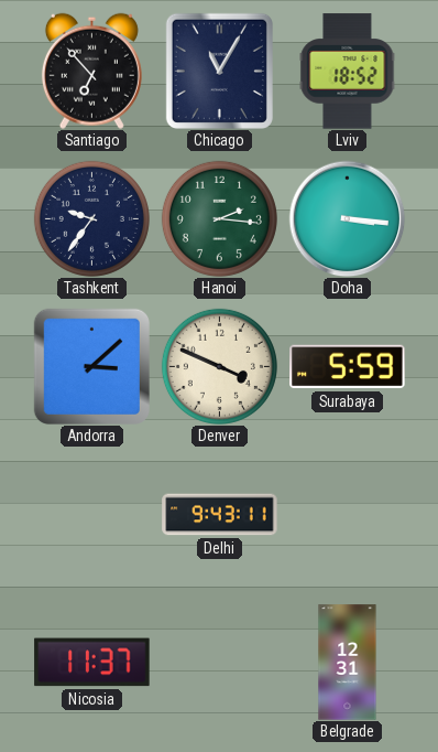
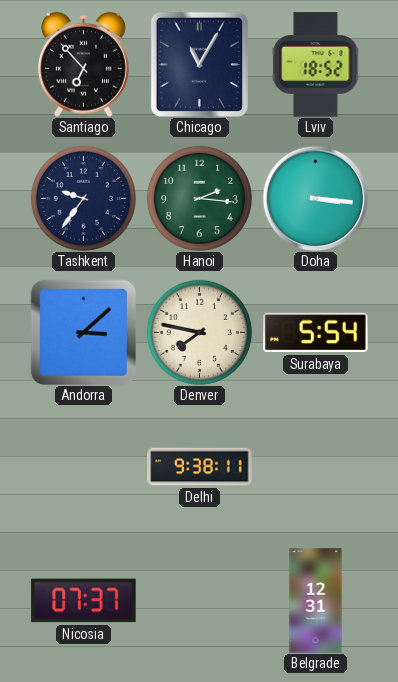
Denver: 3:49 -> 7:47
Surabaya: 5:59 -> 5:54
Delhi: 9:43 -> 9:38
Nicosia: 11:37 -> 07:37
